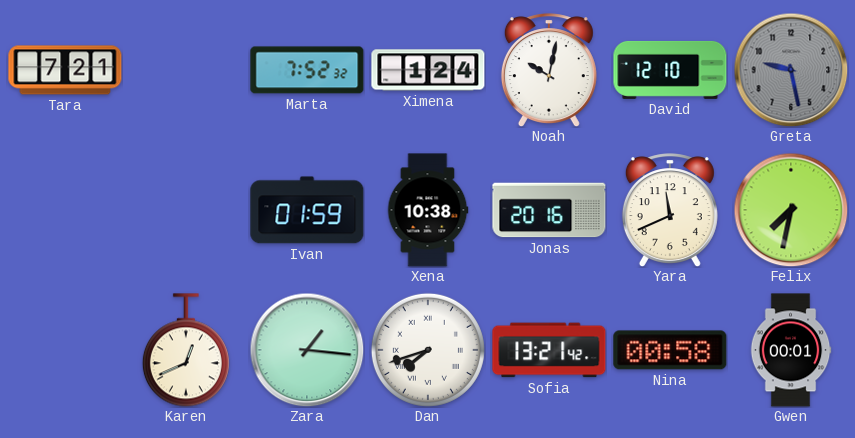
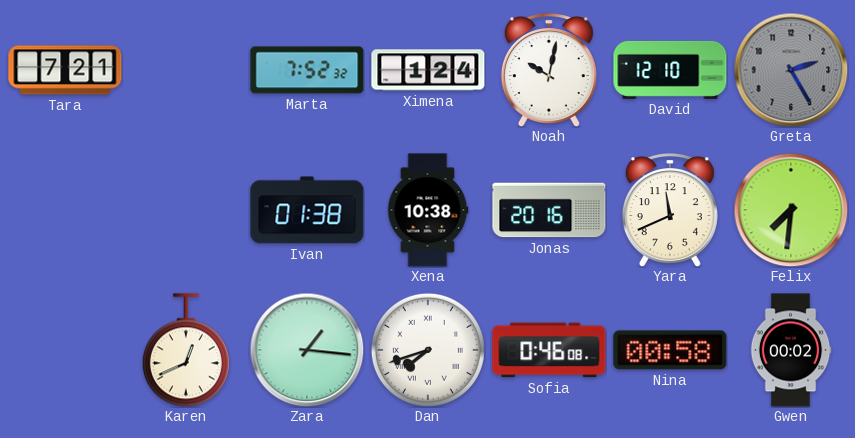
Greta: 9:28 -> 2:25
Ivan: 01:59 -> 01:38
Felix: 7:32 -> 7:31
Sofia: 13:21 -> 0:46
Gwen: 00:01 -> 00:02
